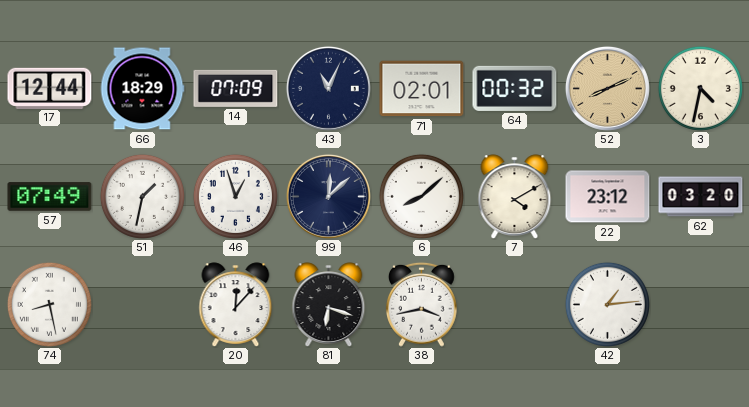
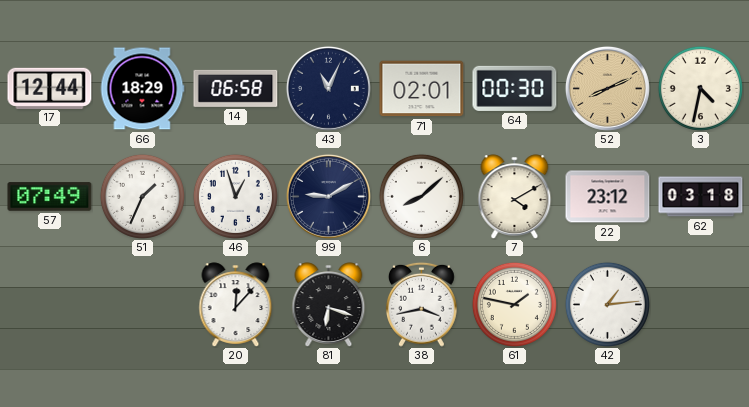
14: 07:09 -> 06:58
64: 00:32 -> 00:30
51: 1:32 -> 1:34
99: 12:08 -> 9:10
62: 03:20 -> 03:18
74: 8:28 -> none
61: none -> 1:47
